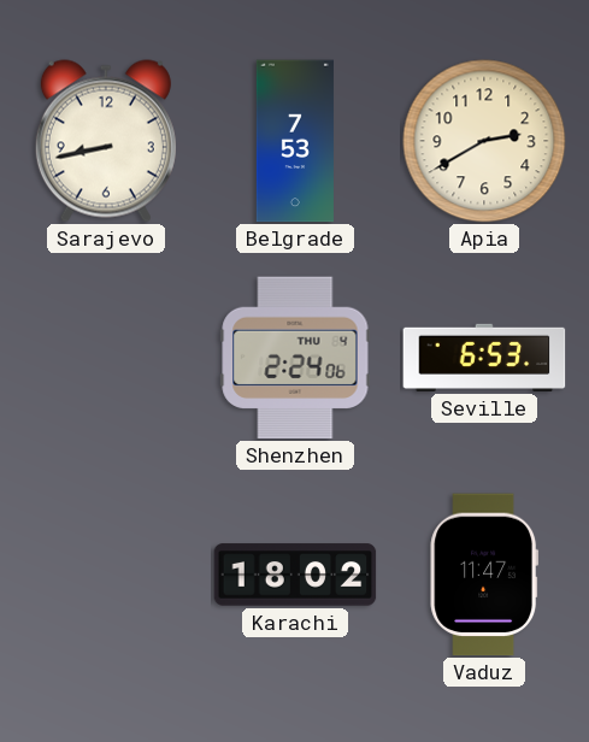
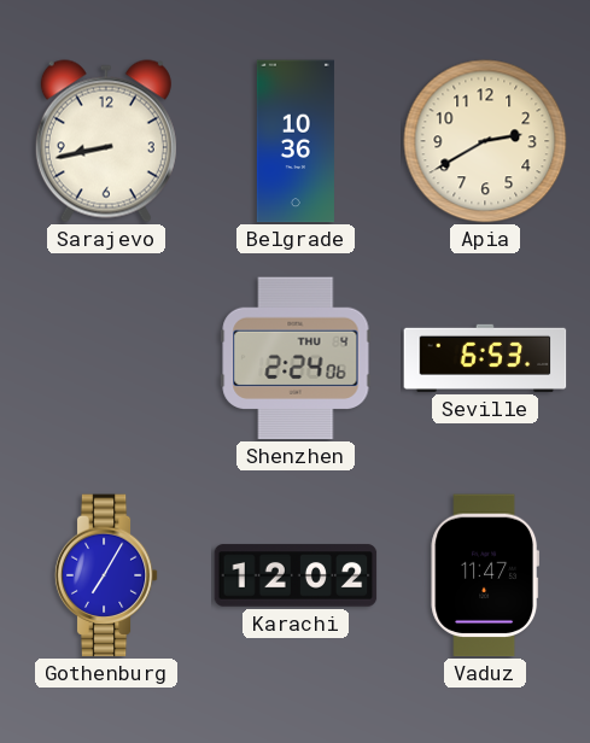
Belgrade: 7:53 -> 10:36
Gothenburg: none -> 7:05
Karachi: 18:02 -> 12:02
